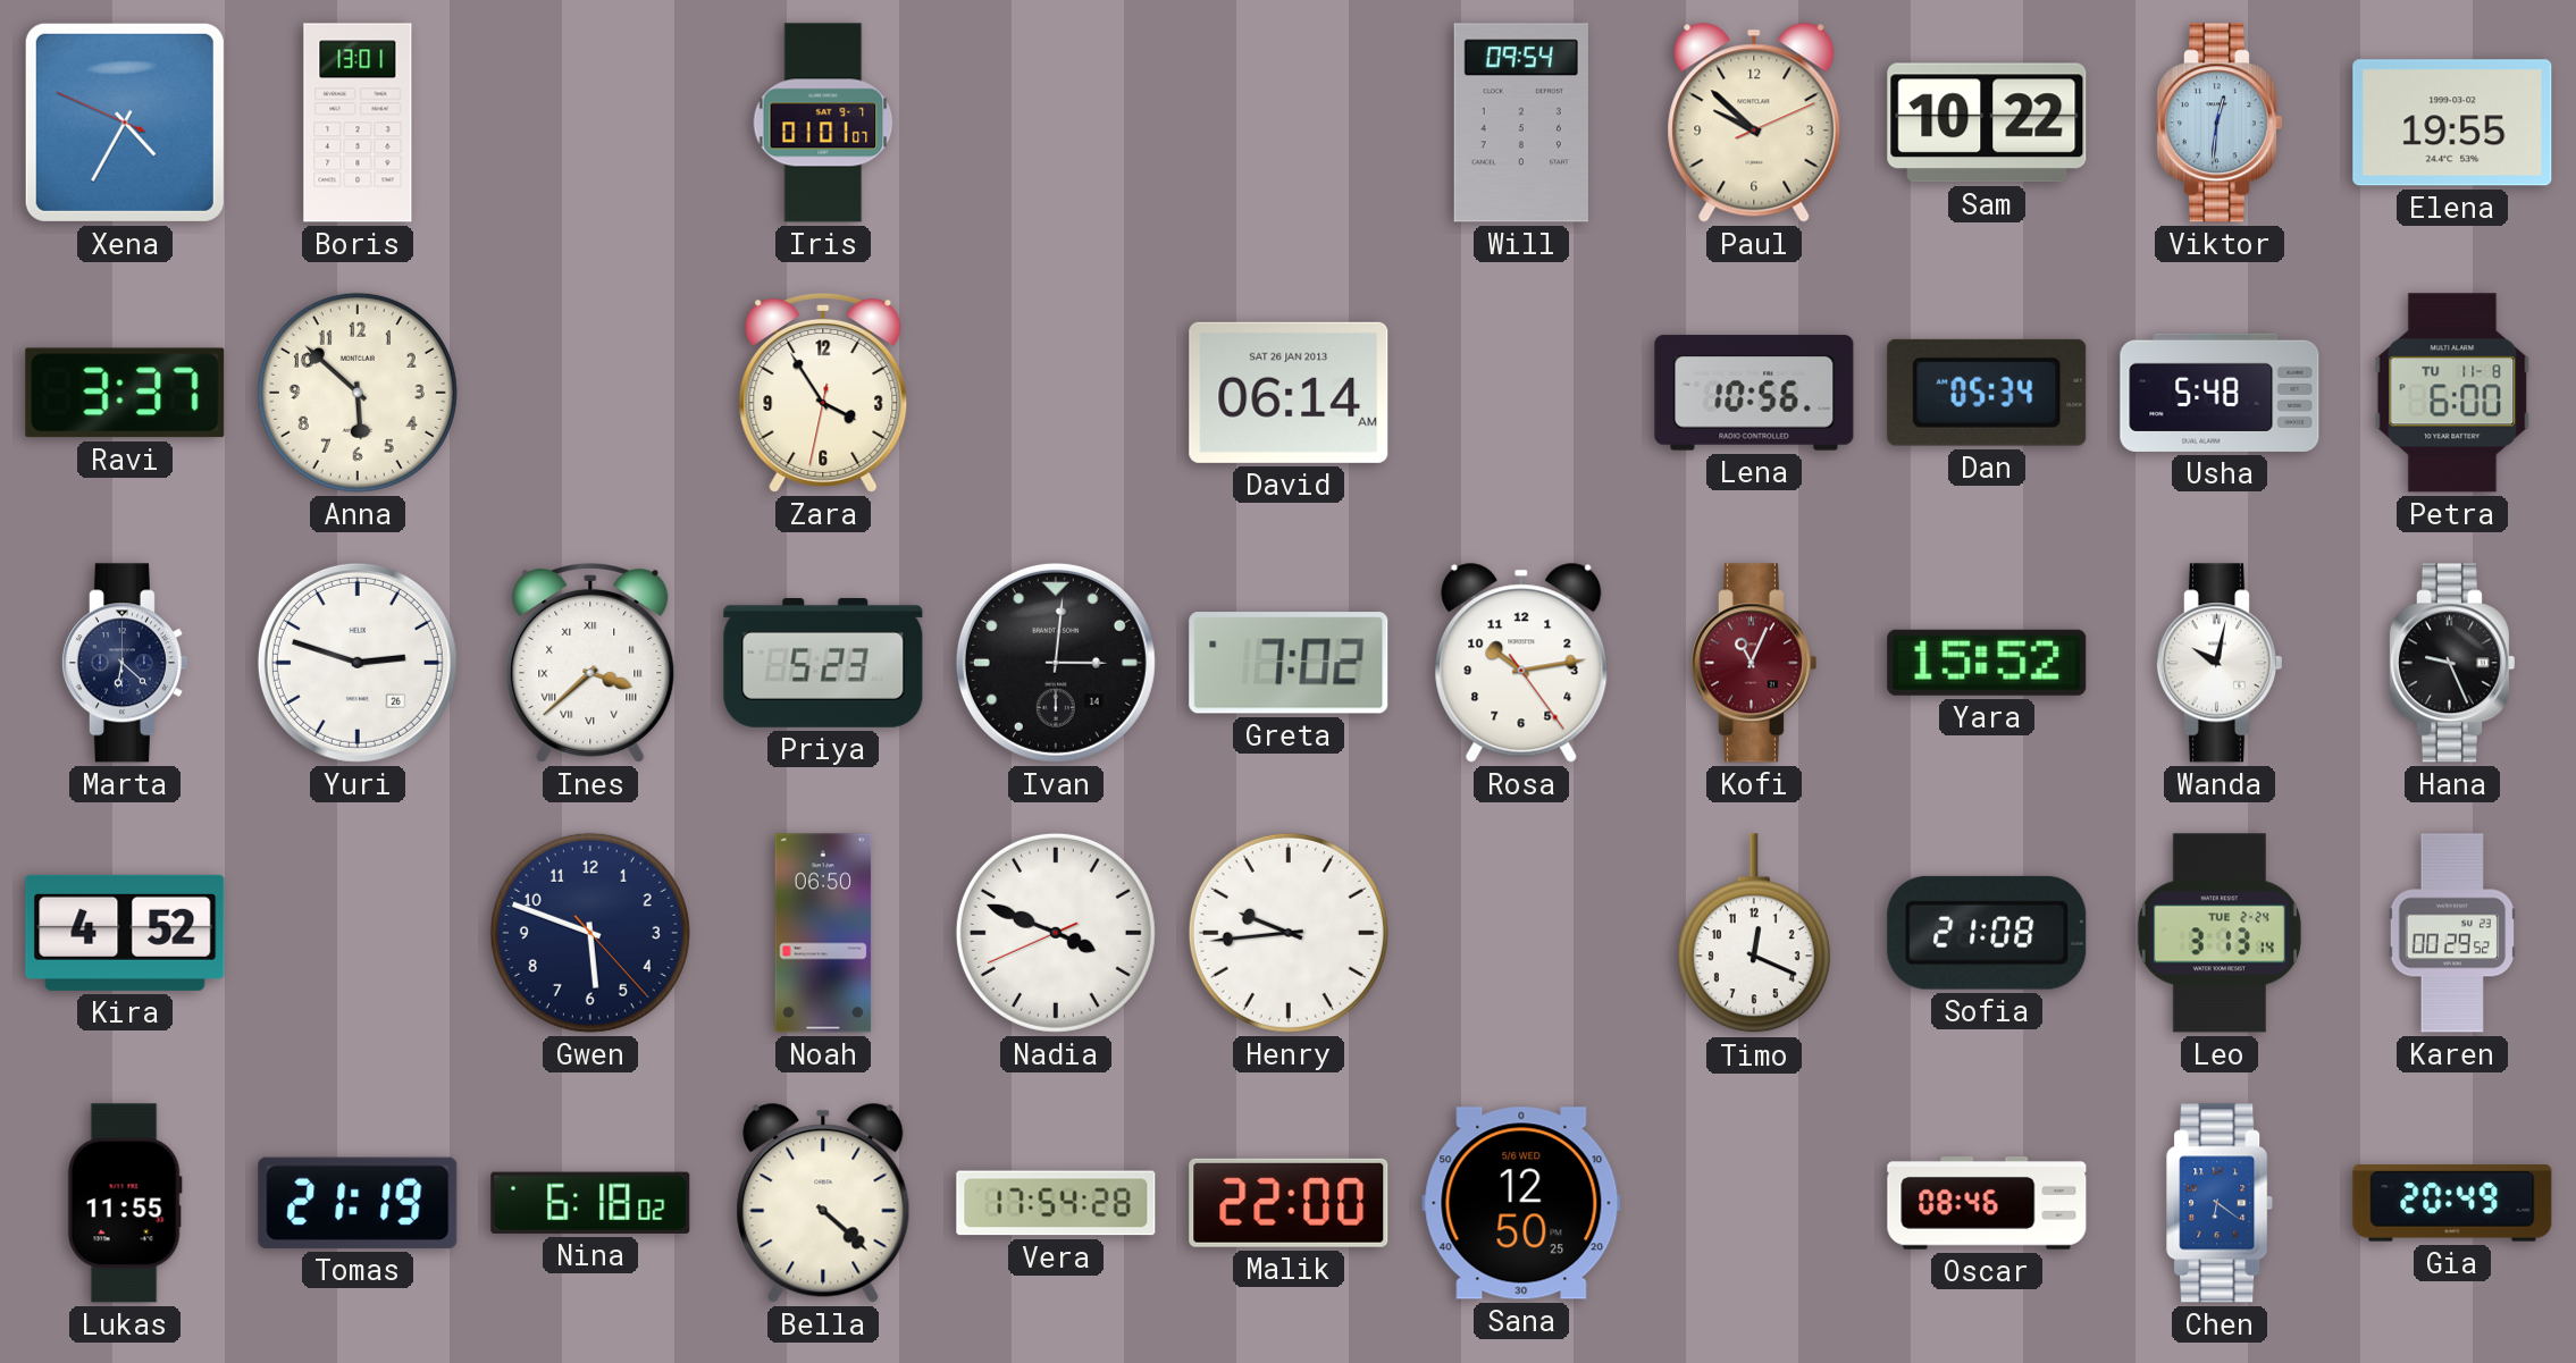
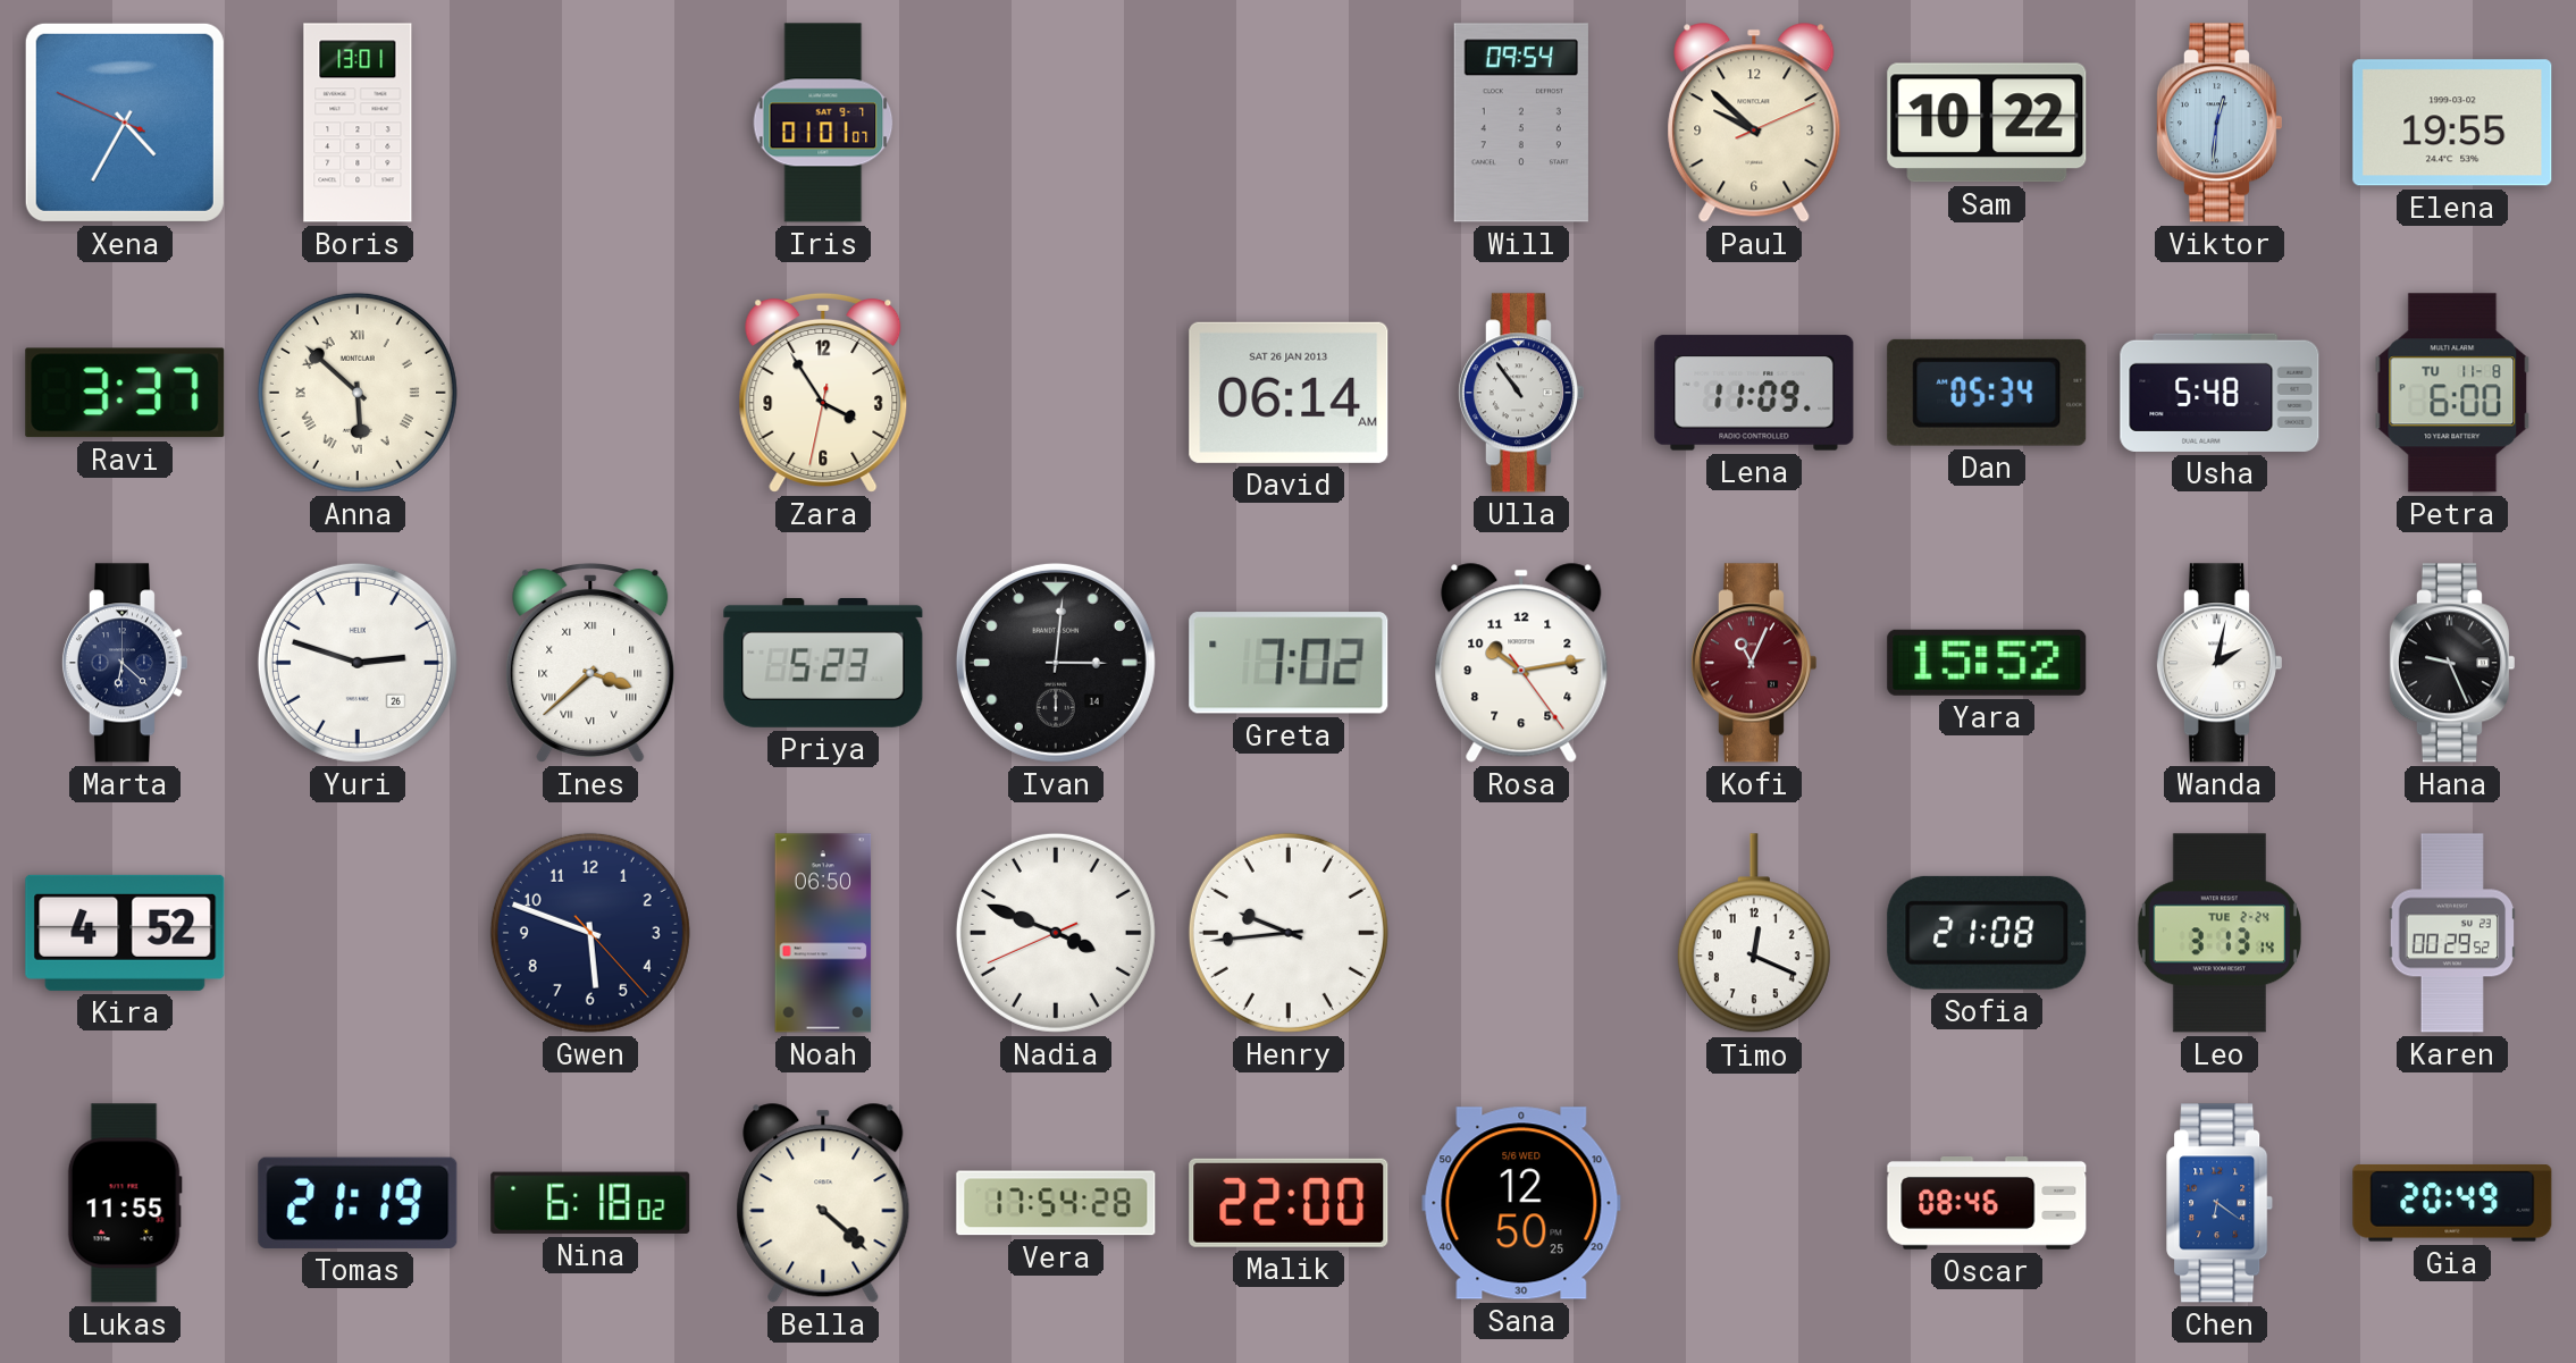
Anna numerals: Arabic -> Roman
Ulla: none -> 10:54
Lena: 10:56 -> 11:09
Wanda: 10:02 -> 2:02
